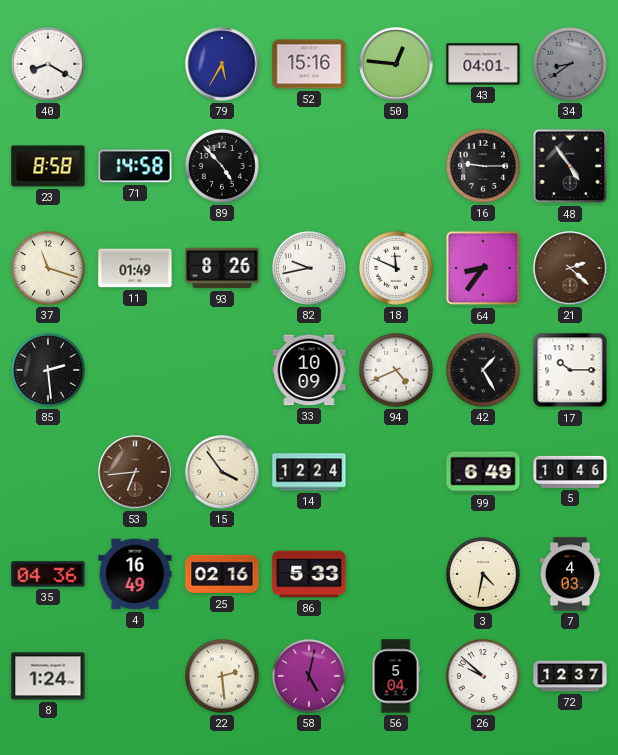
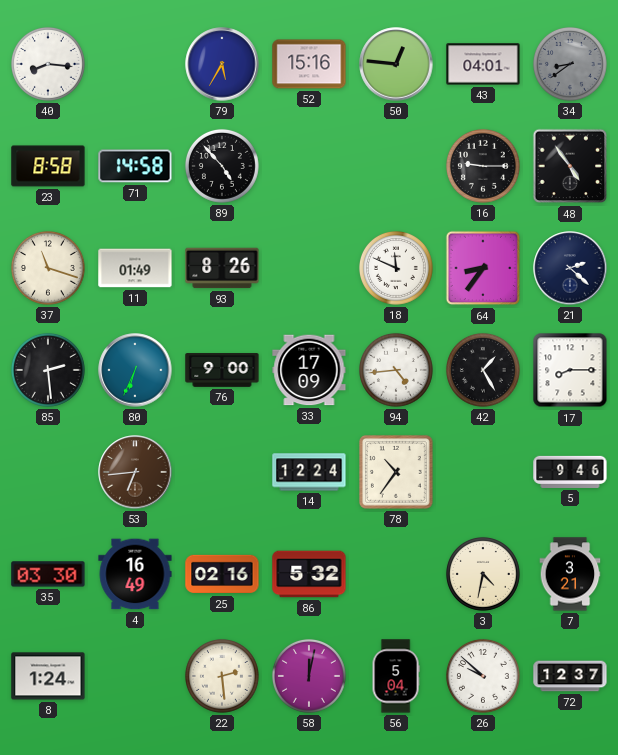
40: 8:20 -> 8:16
82: 9:43 -> none
21 dial: brown -> navy
80: none -> 6:34
76: none -> 9:00
33: 10:09 -> 17:09
94: 4:41 -> 4:44
17: 10:15 -> 8:15
15: 3:54 -> none
78: none -> 10:36
99: 6:49 -> none
5: 10:46 -> 9:46
35: 04:36 -> 03:30
86: 5:33 -> 5:32
7: 4:03 -> 3:21
58: 5:02 -> 12:02
